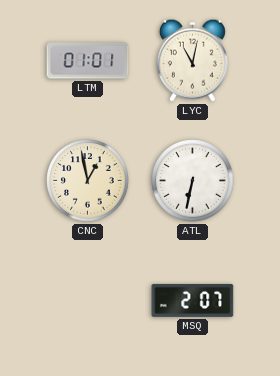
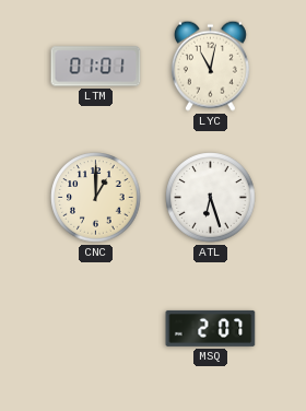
CNC: 12:58 -> 1:00
ATL: 6:32 -> 6:27
